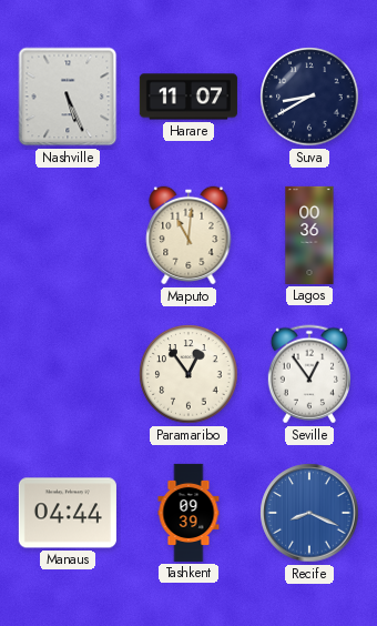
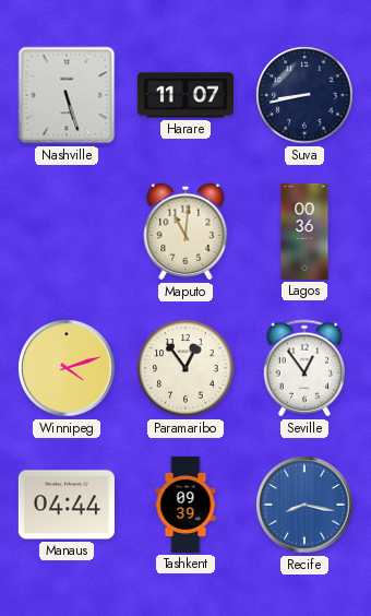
Nashville: 5:26 -> 5:27
Suva: 8:40 -> 8:43
Winnipeg: none -> 4:12
Recife: 8:19 -> 8:17
